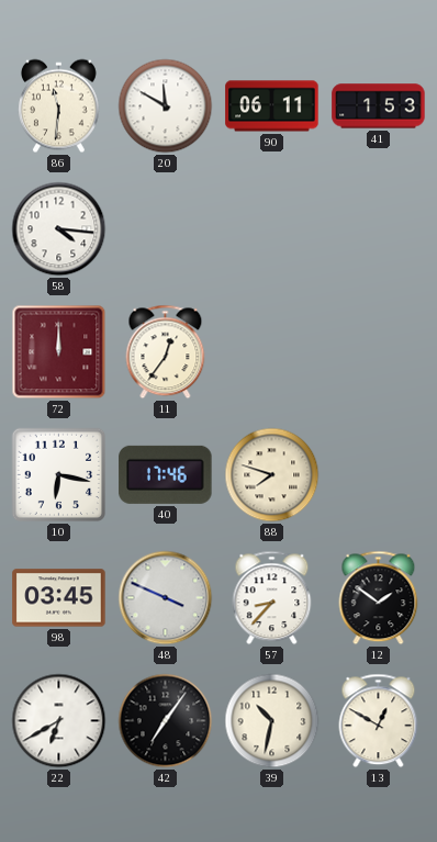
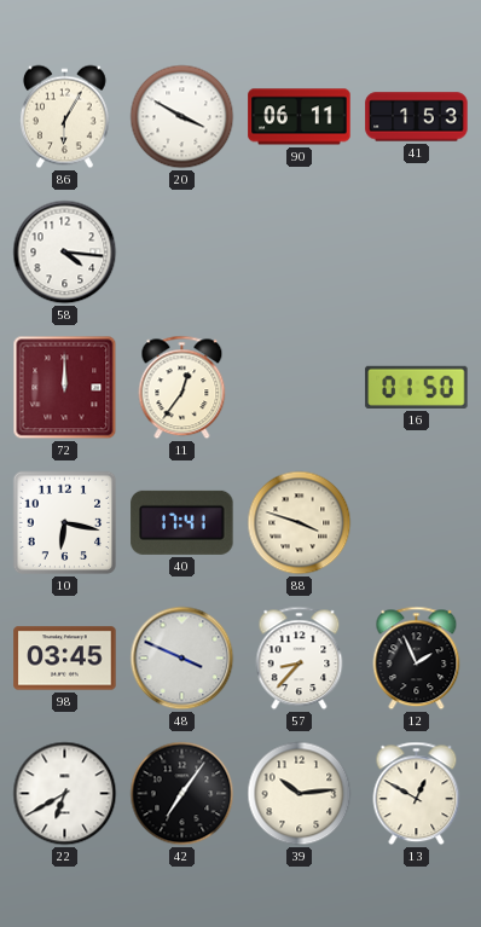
86: 11:31 -> 6:05
20: 11:50 -> 3:50
16: none -> 01:50
40: 17:46 -> 17:41
88: 7:48 -> 3:48
12: 1:51 -> 1:56
39: 10:32 -> 10:14
